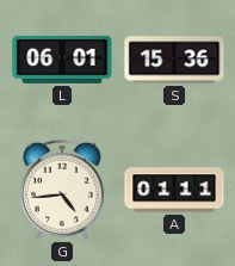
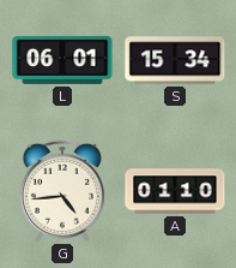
S: 15:36 -> 15:34
A: 01:11 -> 01:10
